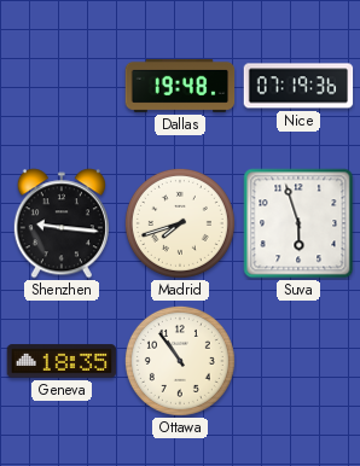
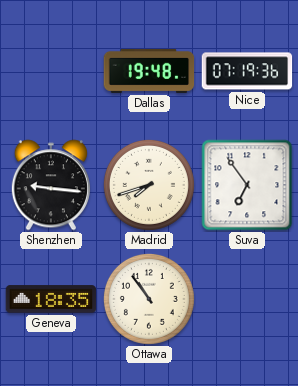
Suva: 5:57 -> 6:54
